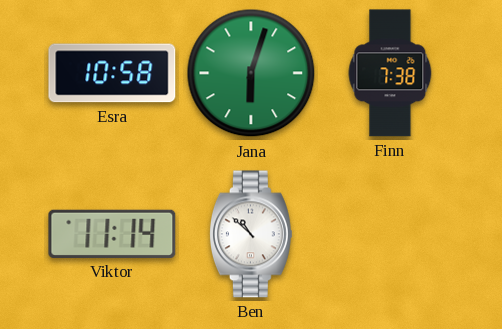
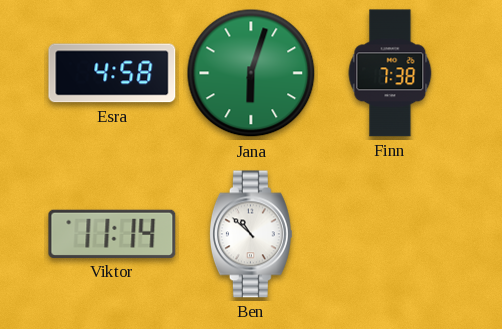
Esra: 10:58 -> 4:58
